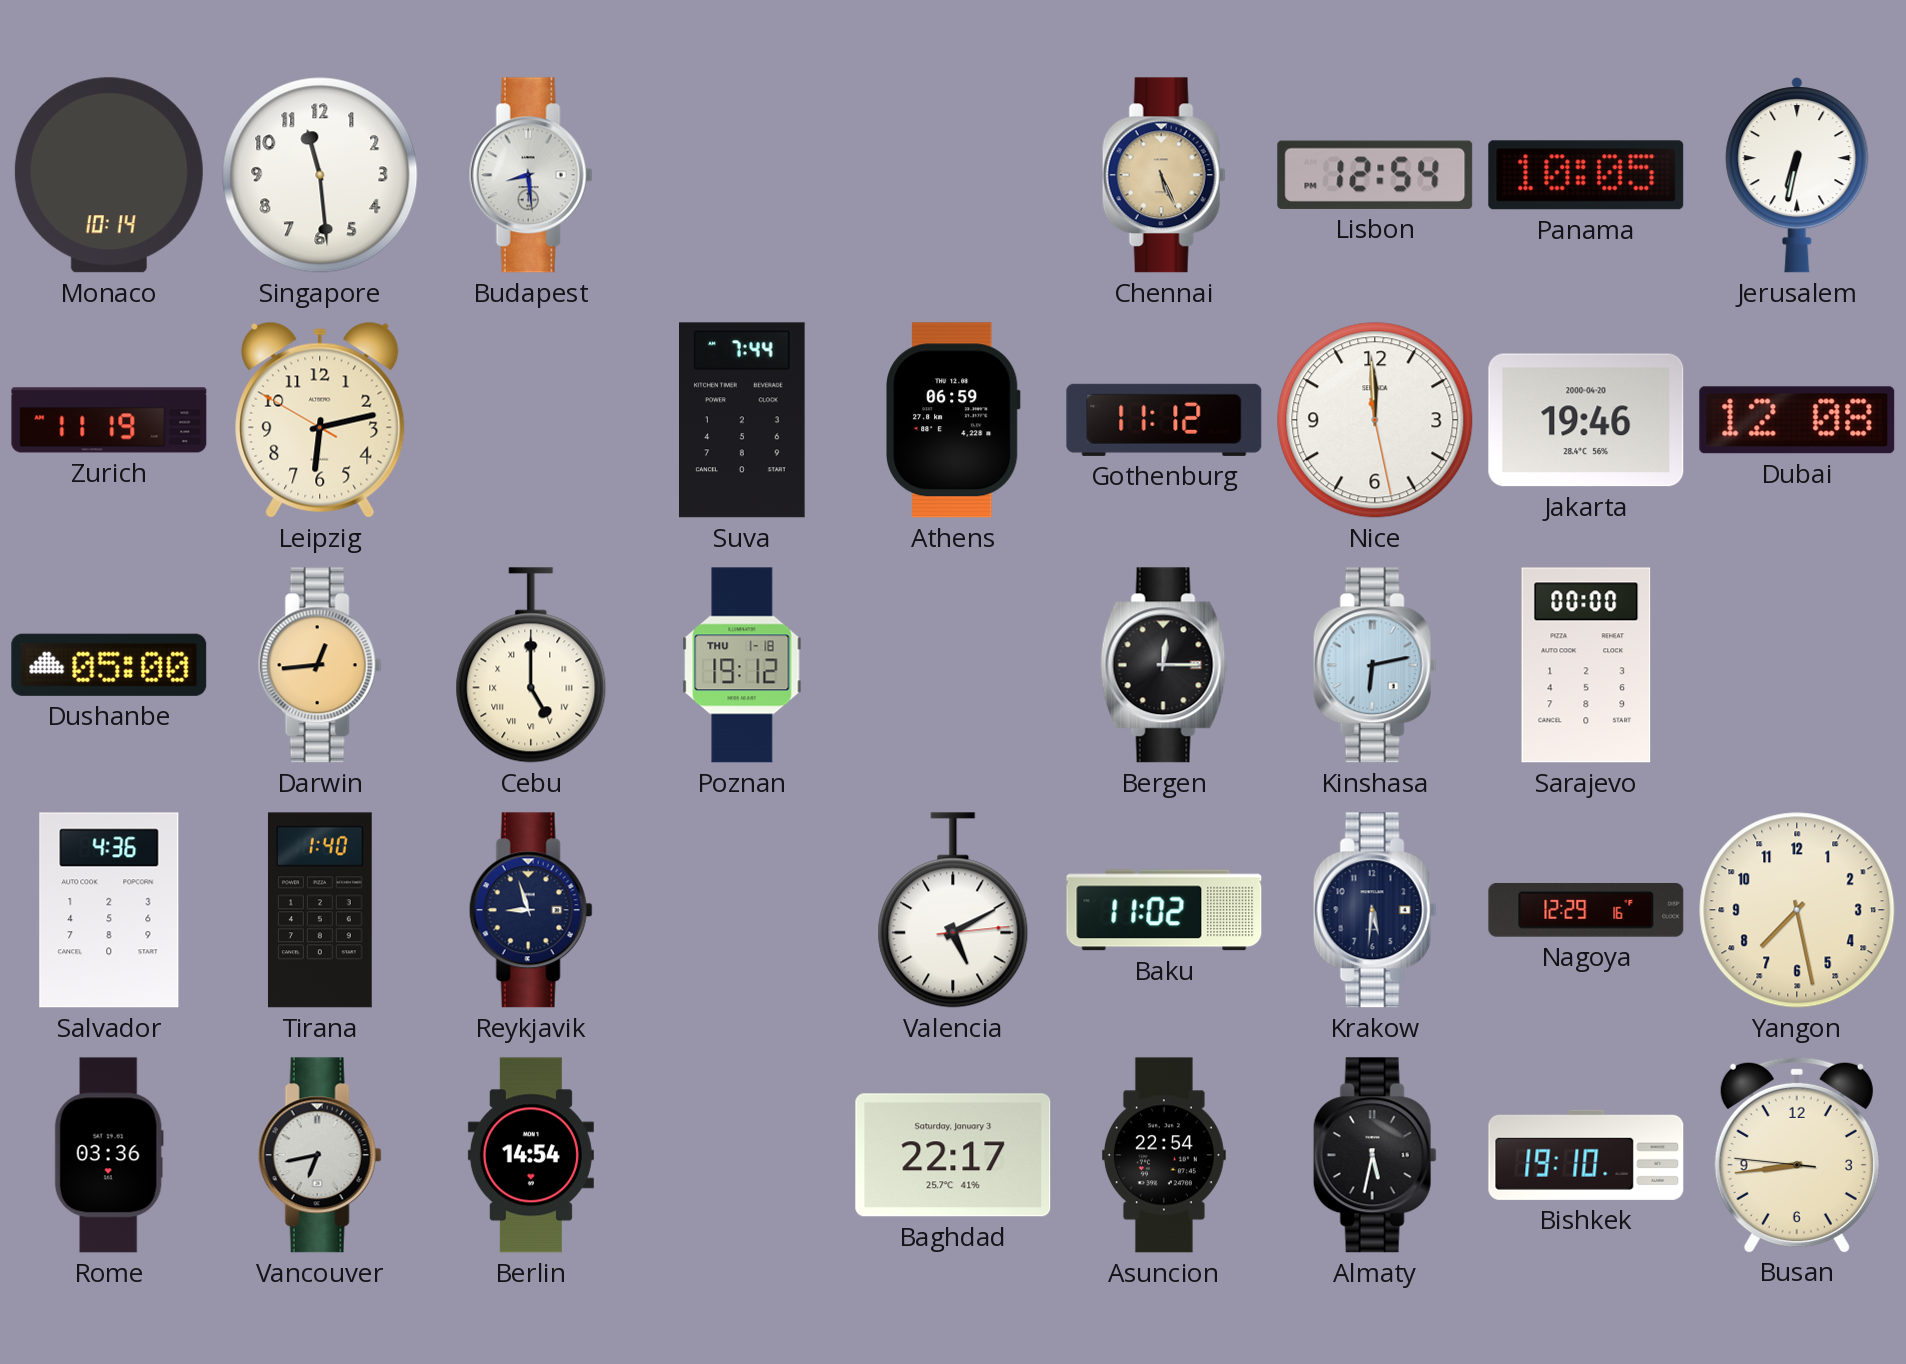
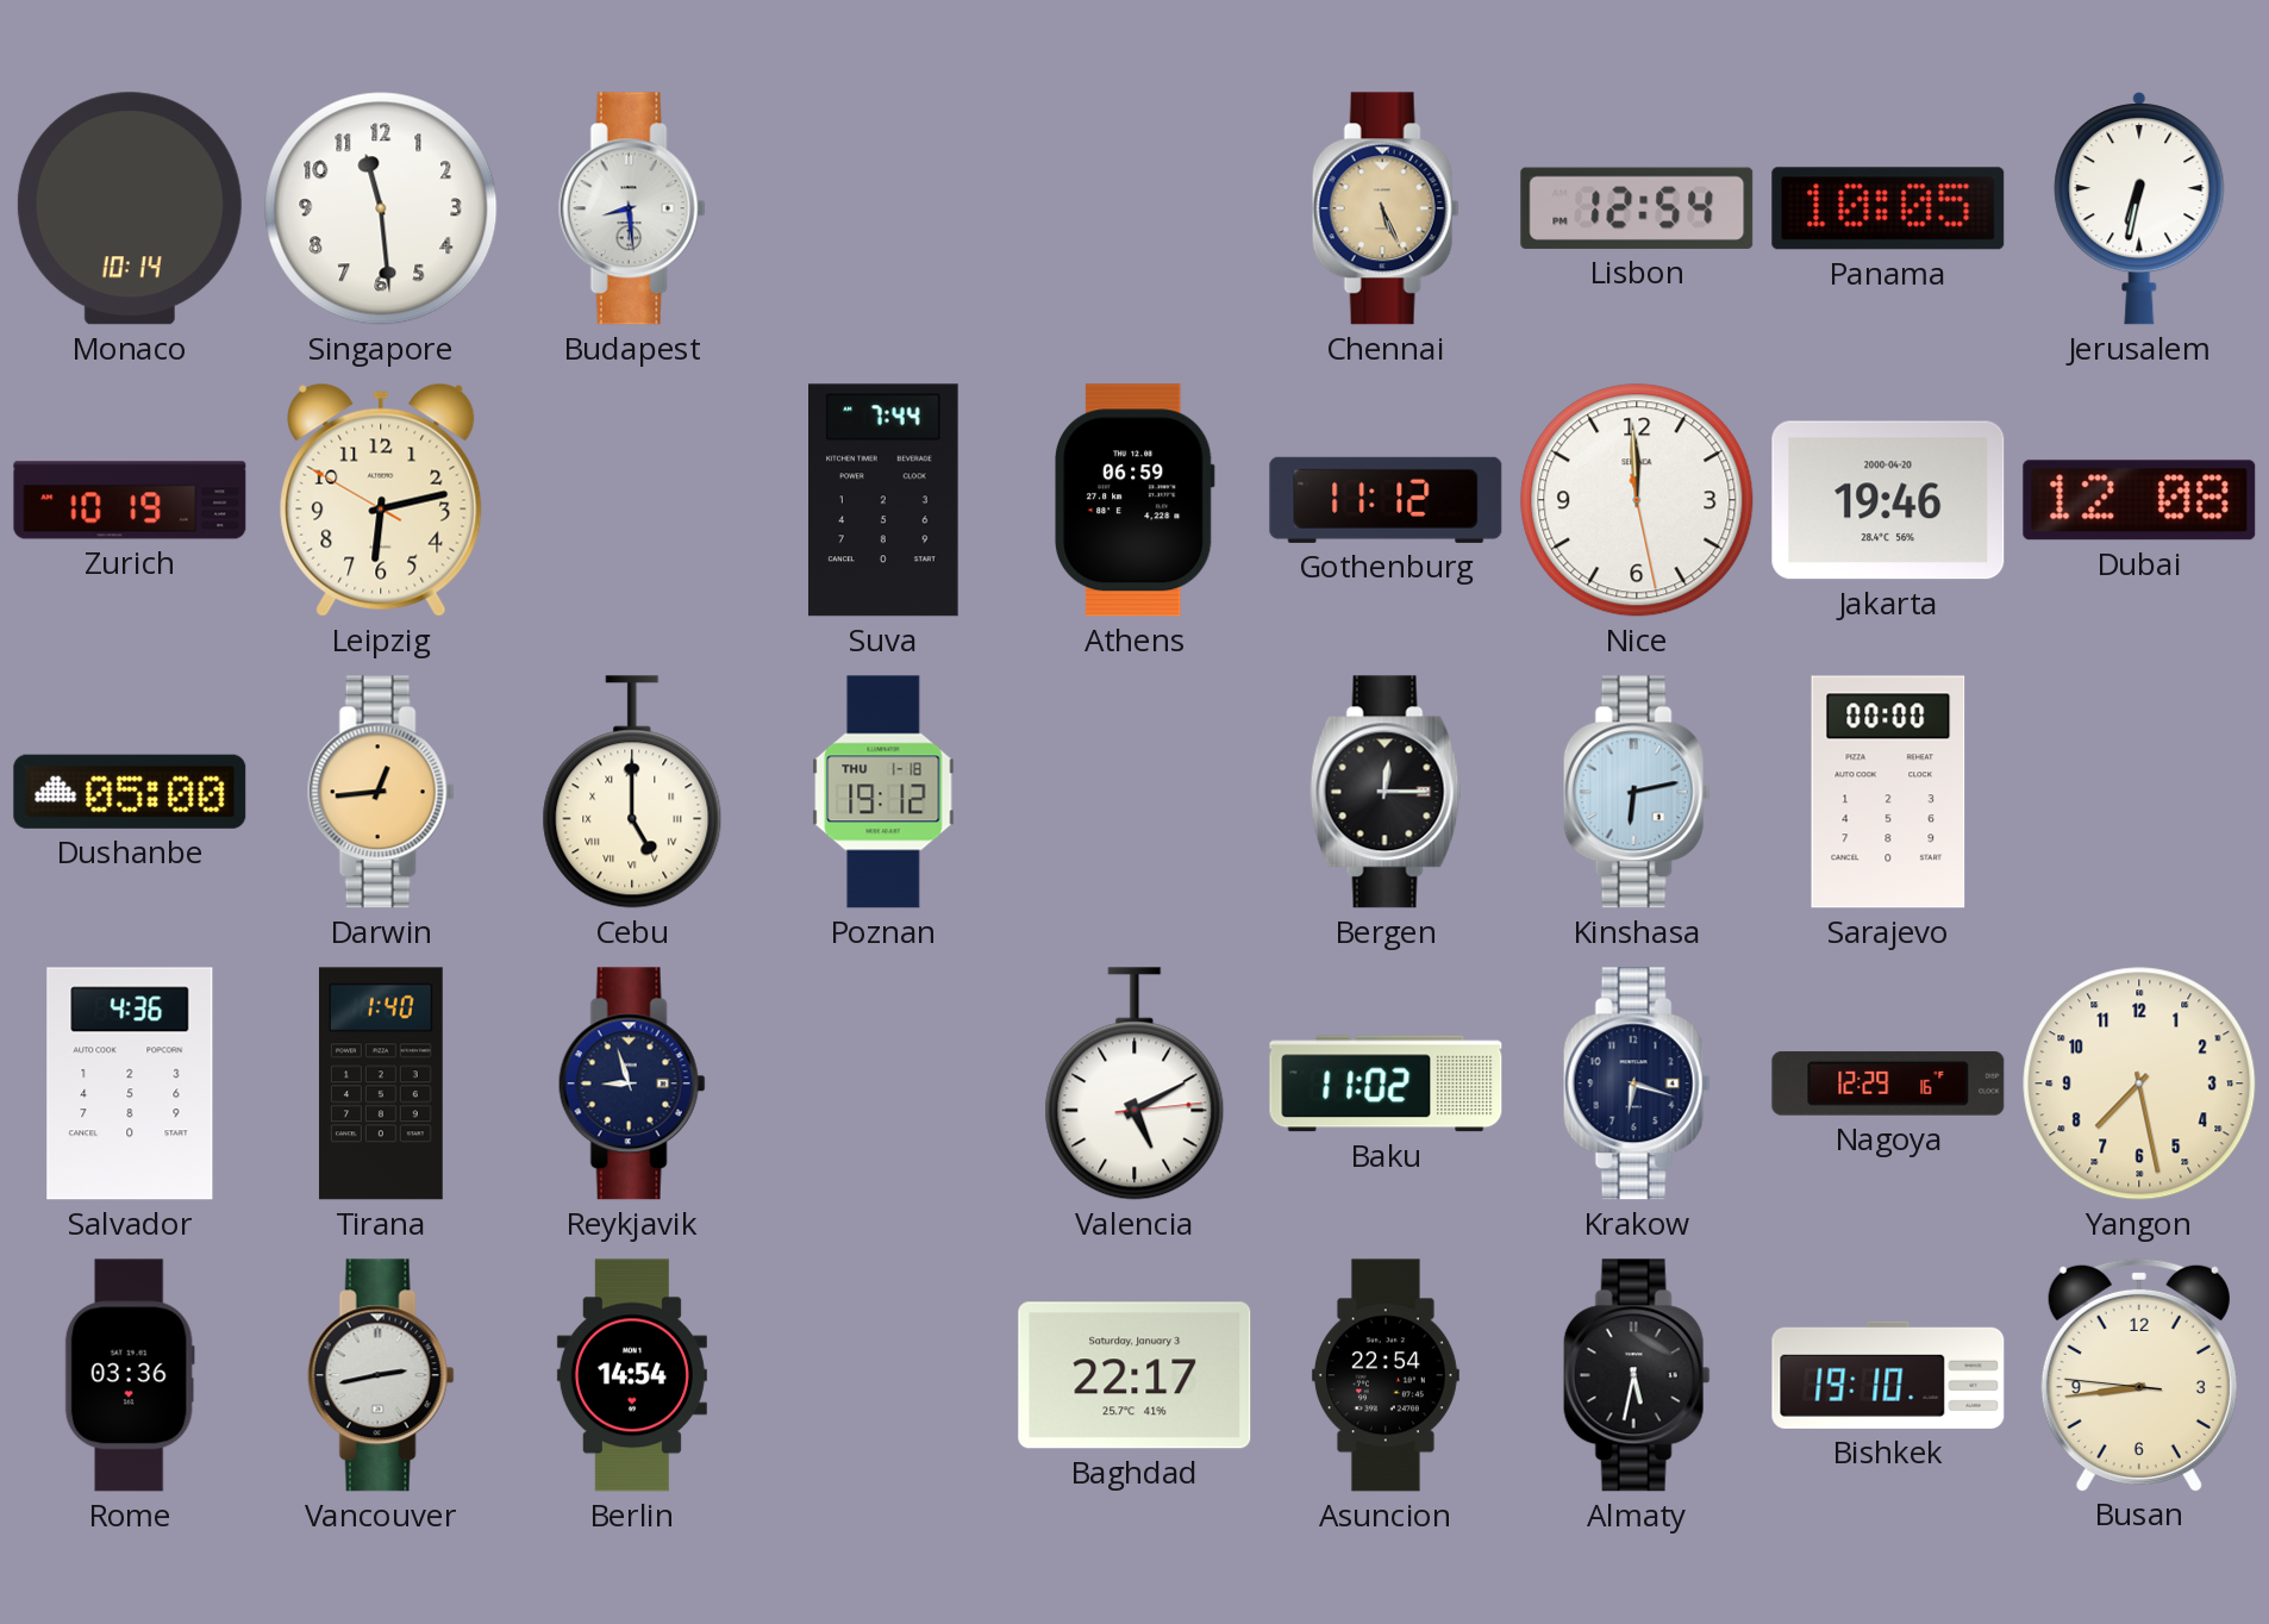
Zurich: 11:19 -> 10:19
Krakow: 5:31 -> 6:18
Vancouver: 6:43 -> 2:43
